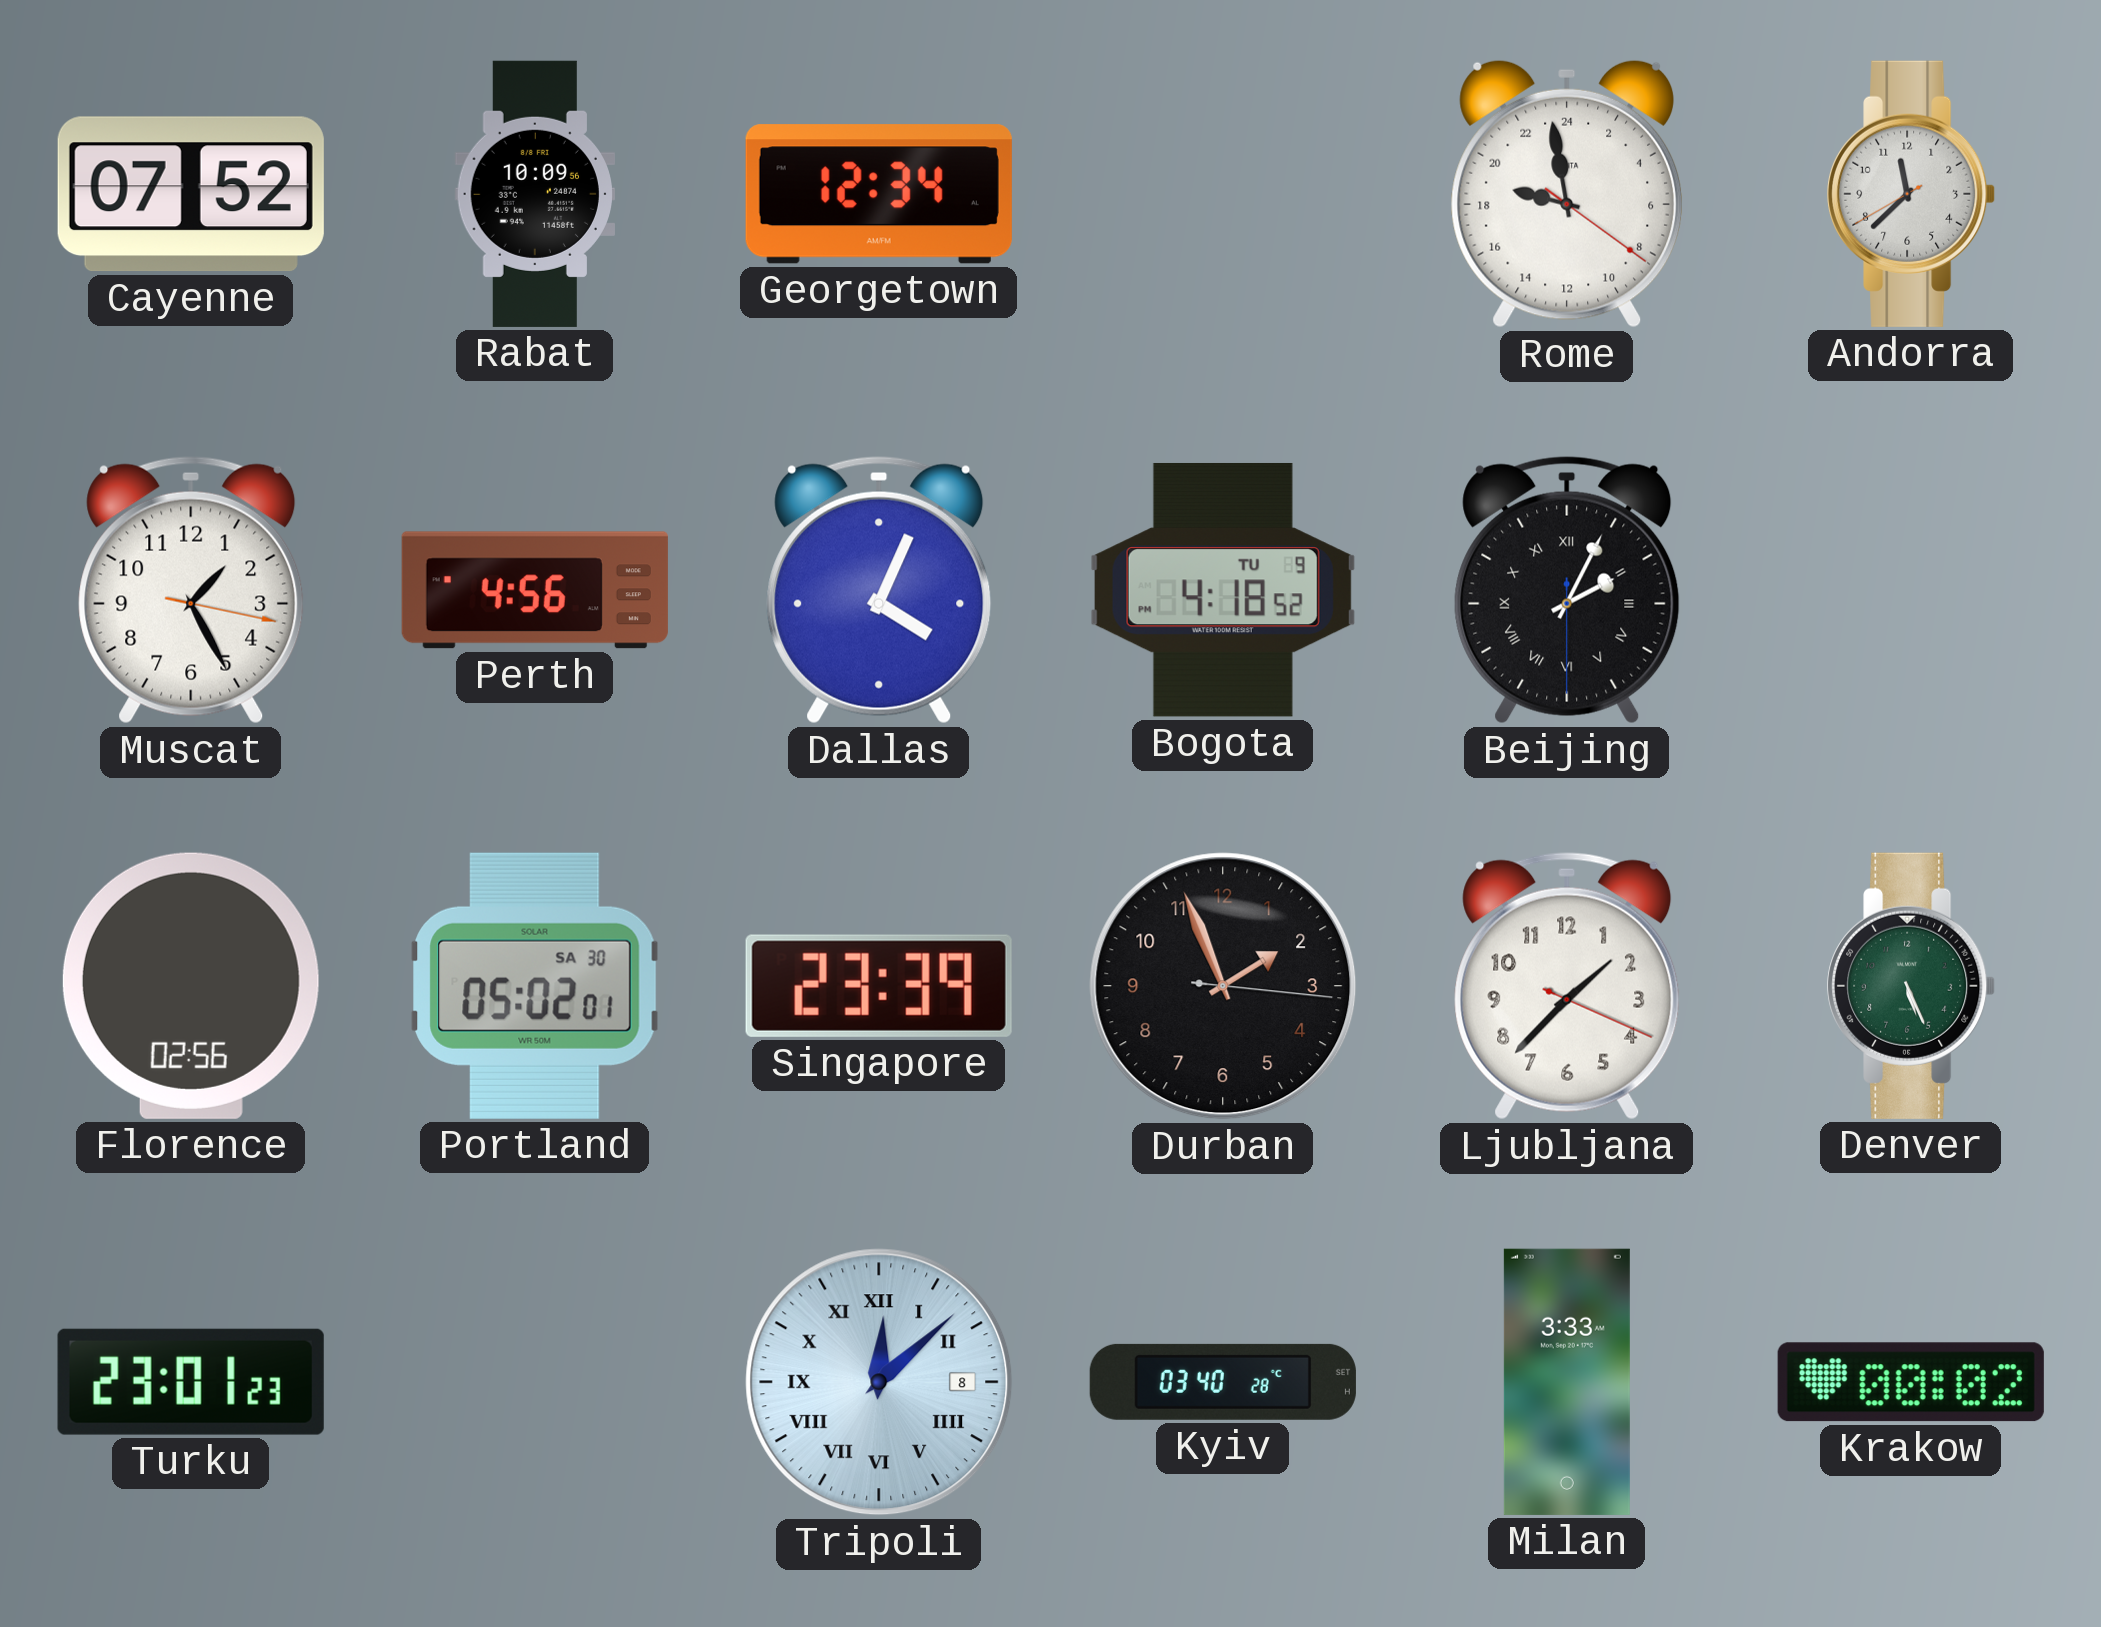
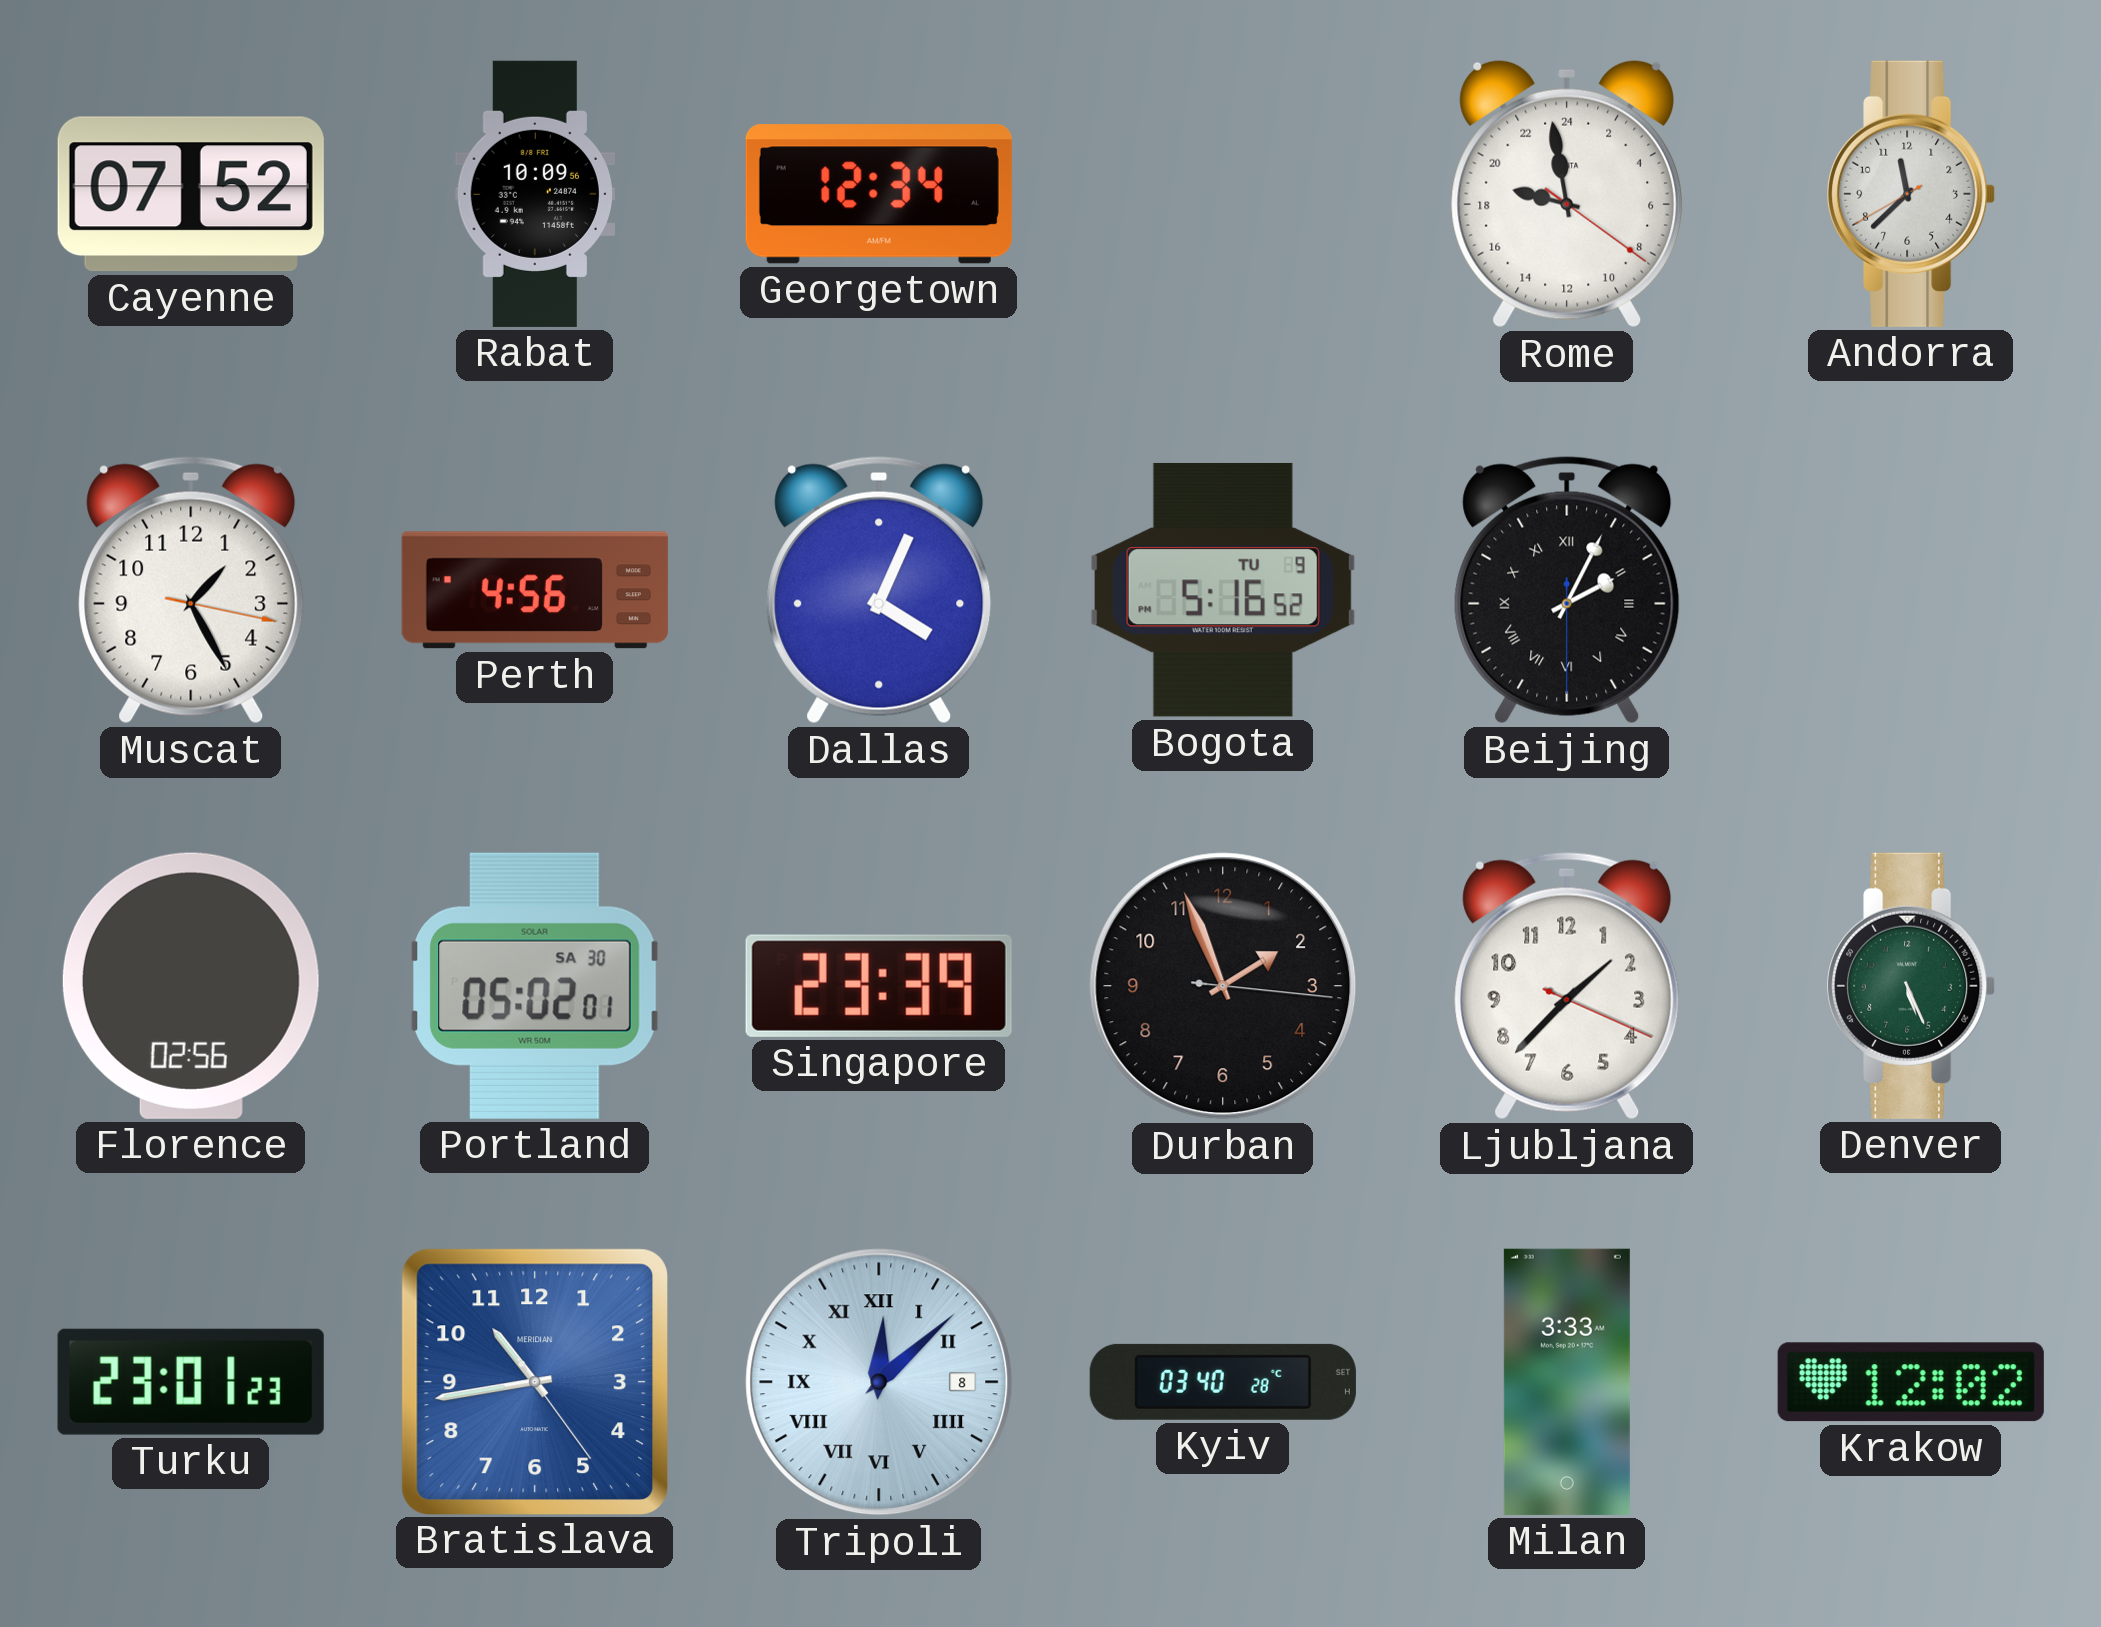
Bogota: 4:18 -> 5:16
Bratislava: none -> 10:43
Krakow: 00:02 -> 12:02
